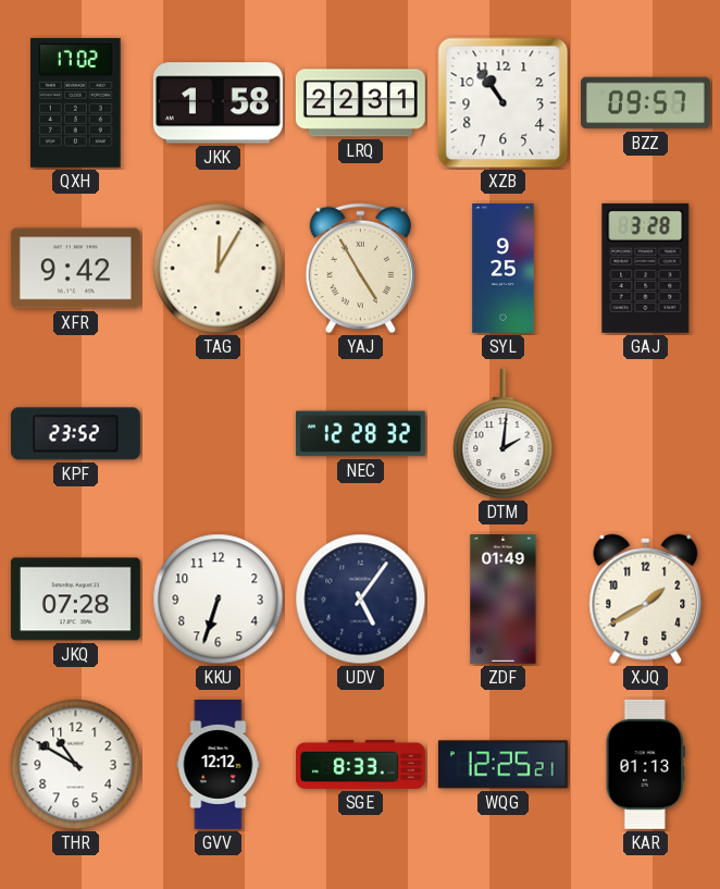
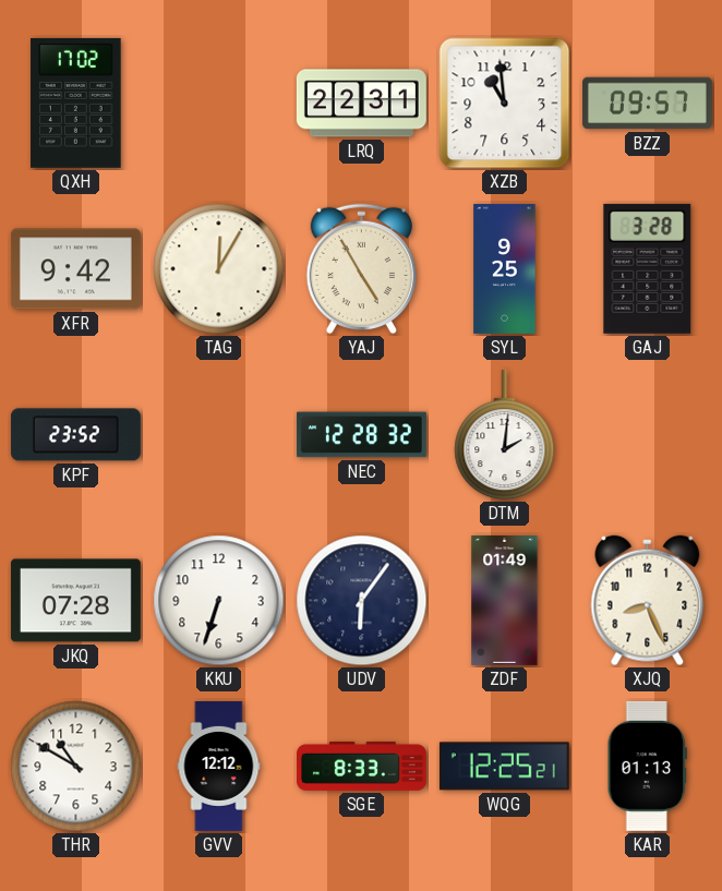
JKK: 1:58 -> none
XZB: 10:54 -> 10:59
UDV: 5:06 -> 6:06
XJQ: 1:40 -> 8:26
